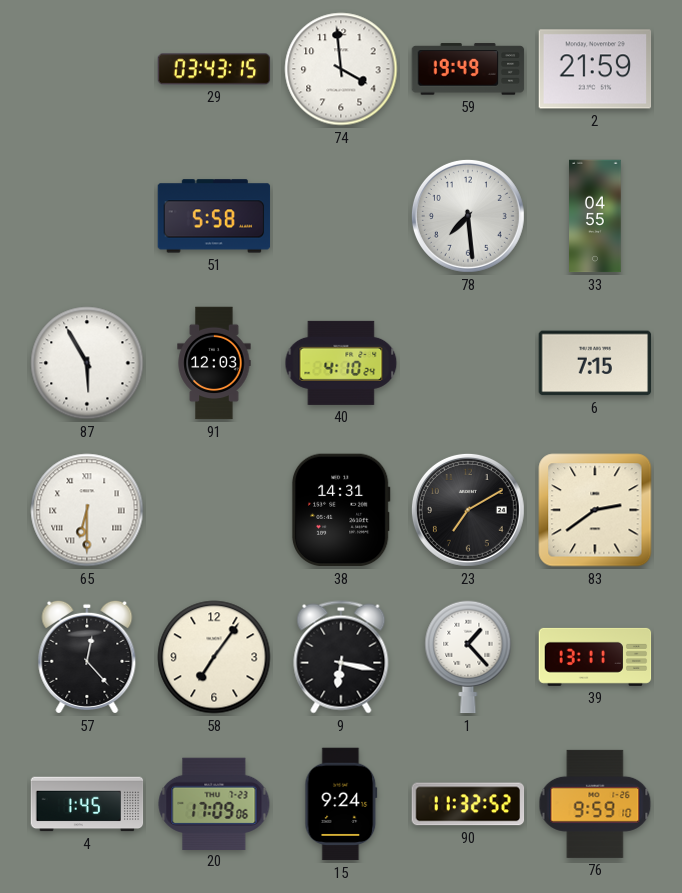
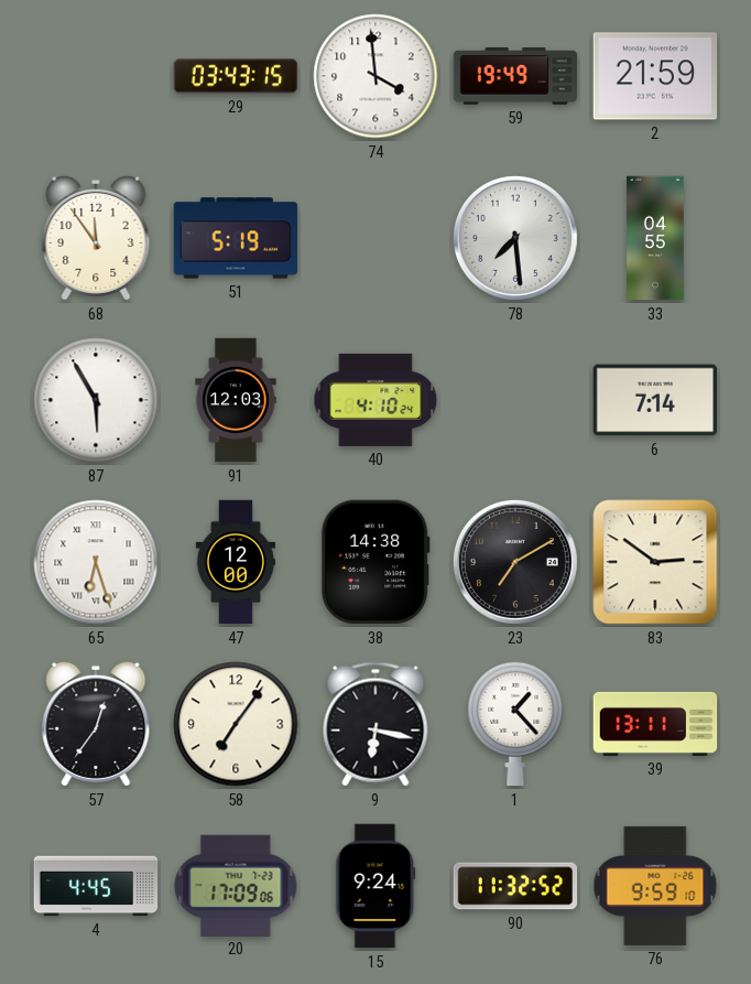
68: none -> 11:54
51: 5:58 -> 5:19
6: 7:15 -> 7:14
65: 6:30 -> 6:27
47: none -> 12:00
38: 14:31 -> 14:38
83: 2:39 -> 2:51
57: 12:23 -> 12:36
4: 1:45 -> 4:45
